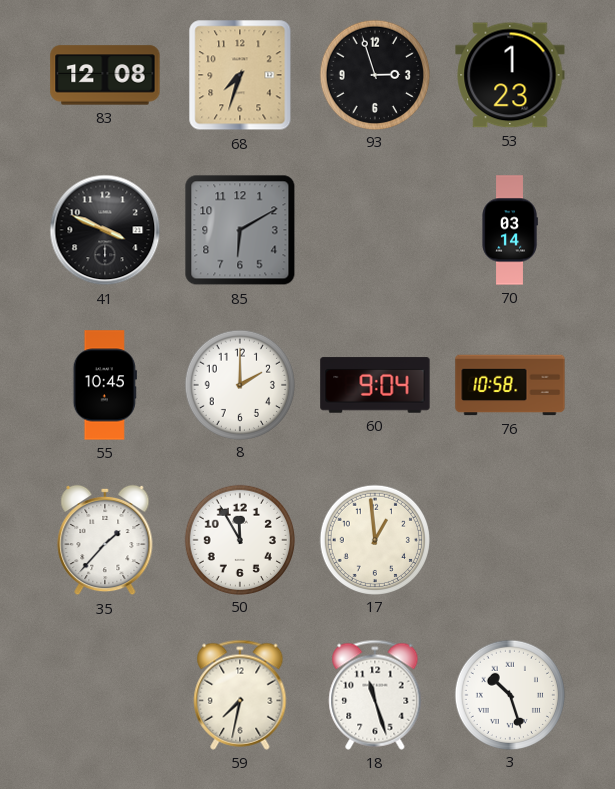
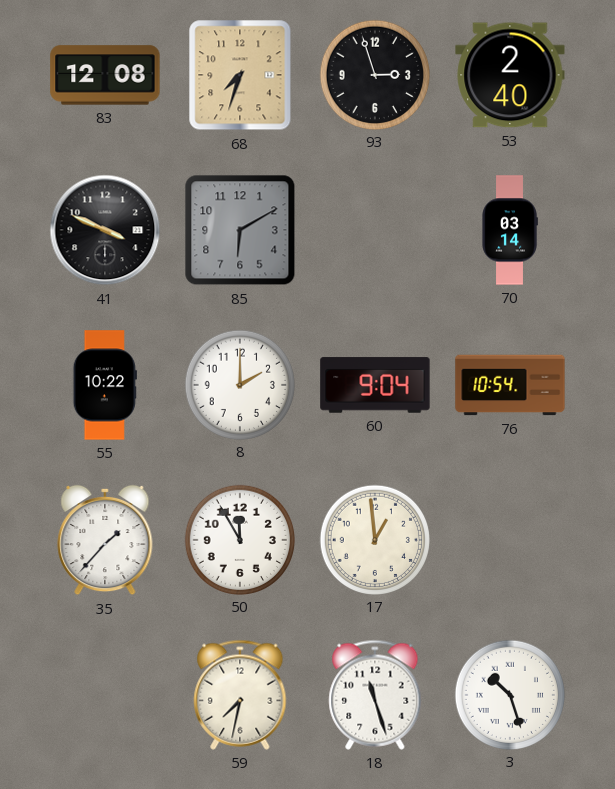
53: 1:23 -> 2:40
55: 10:45 -> 10:22
76: 10:58 -> 10:54
